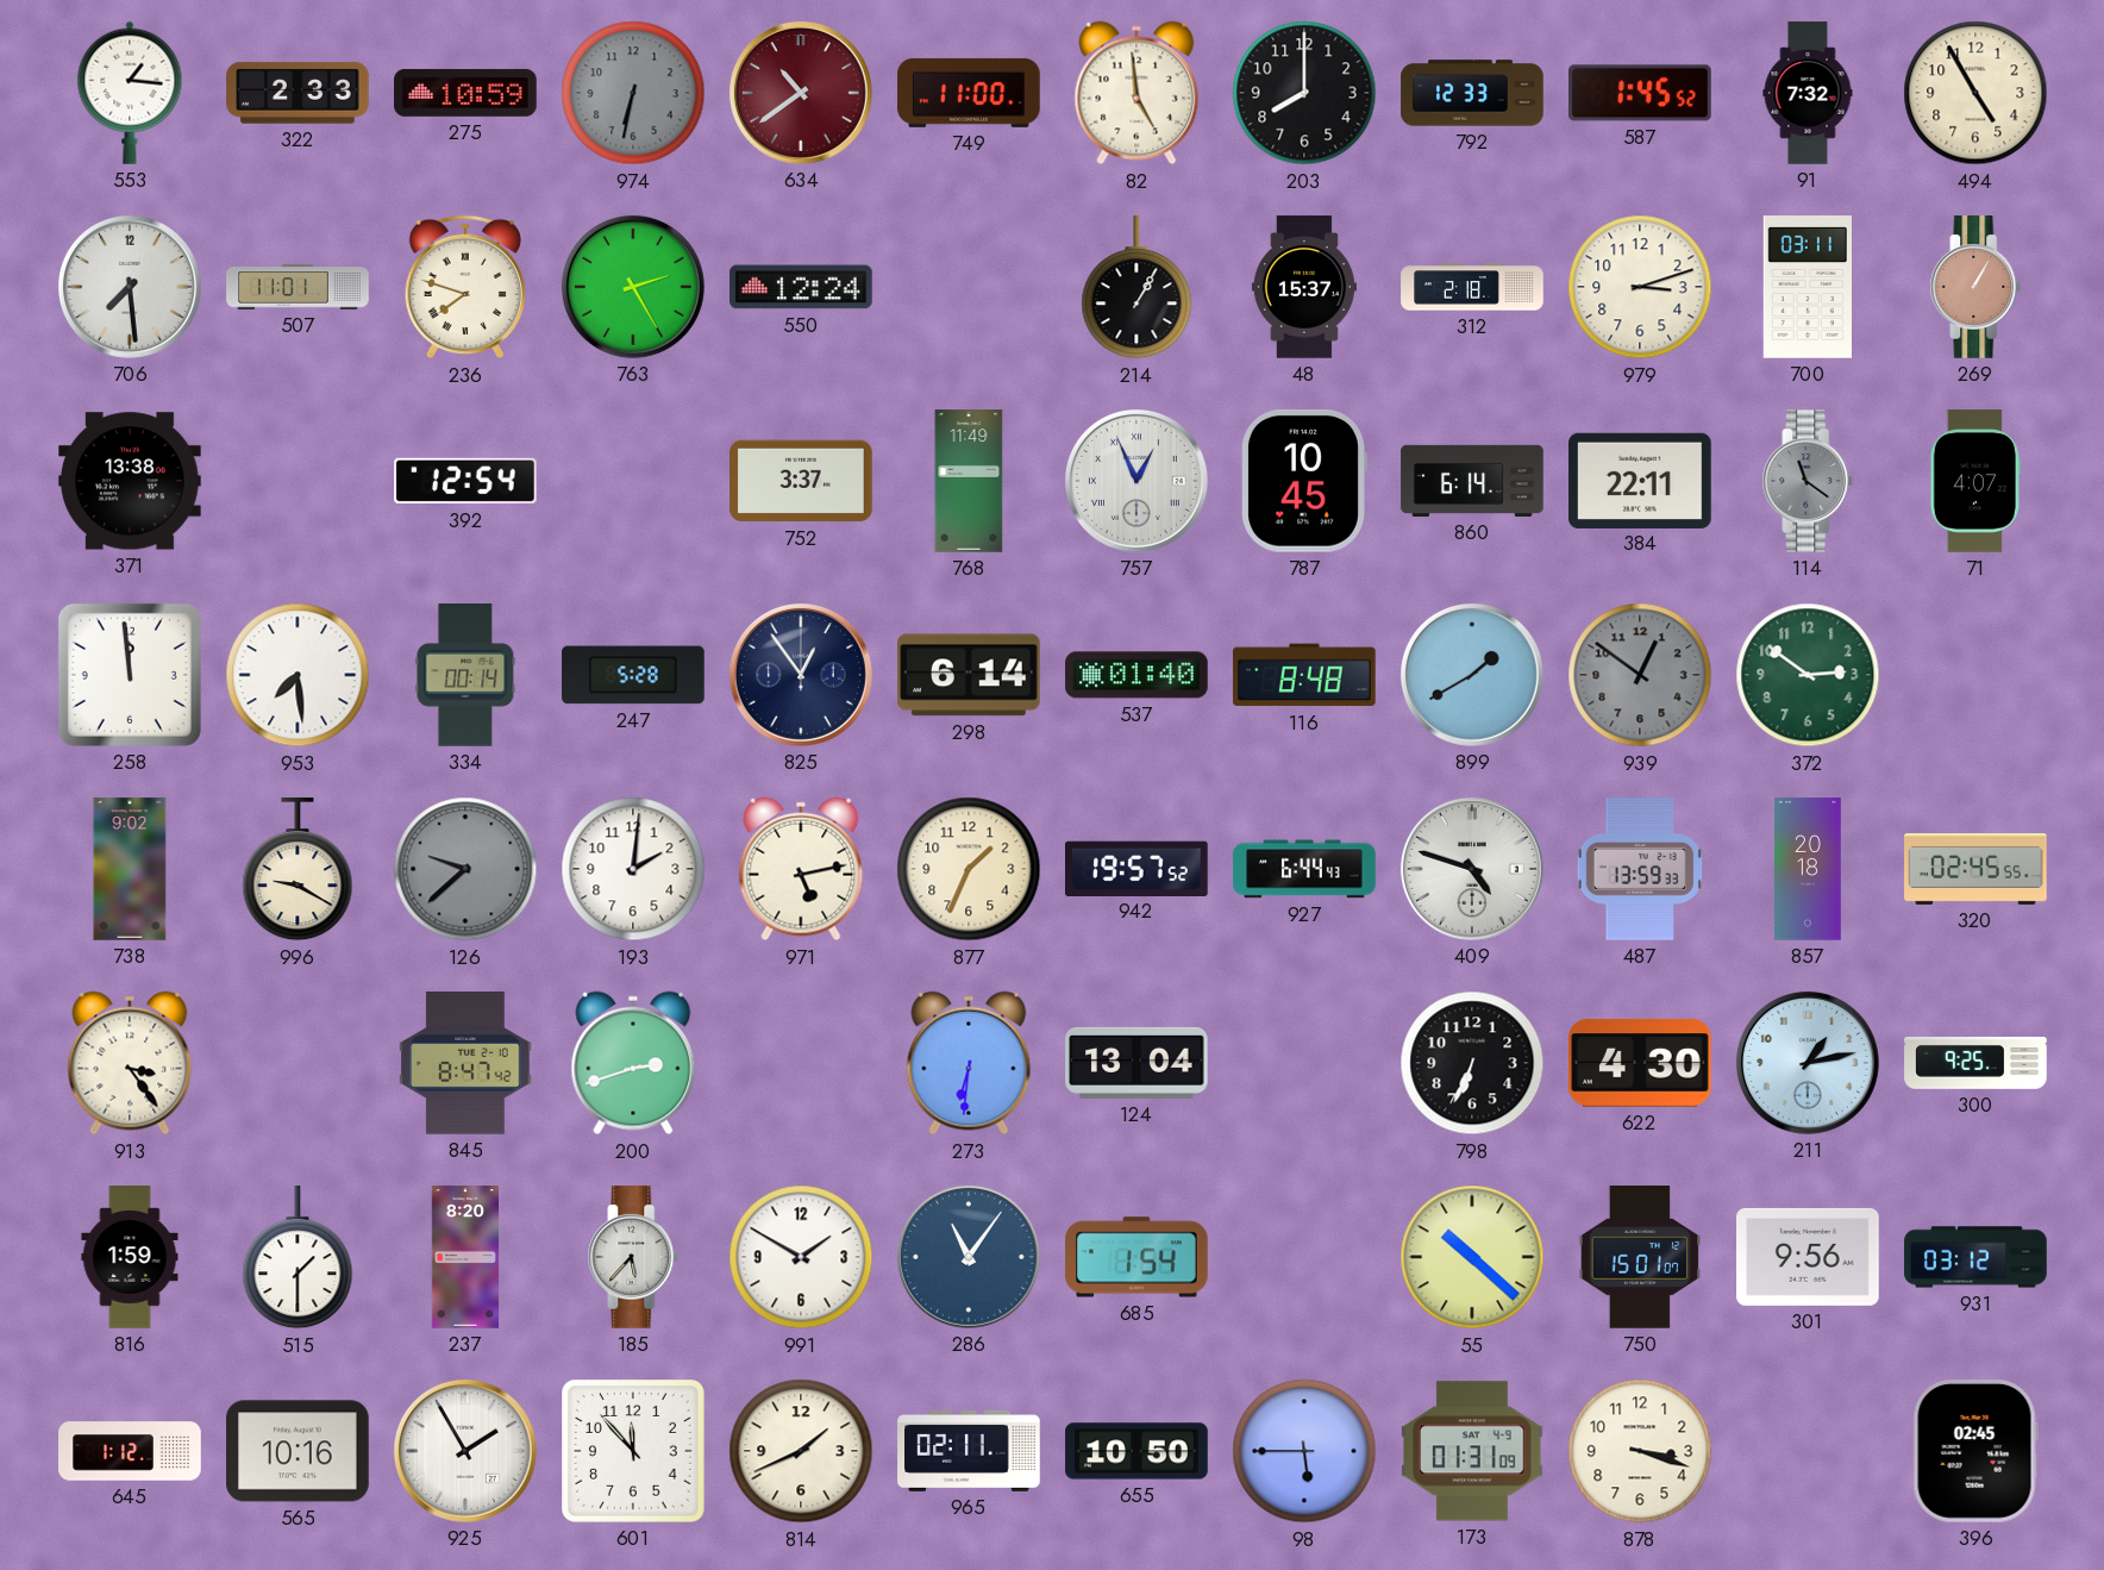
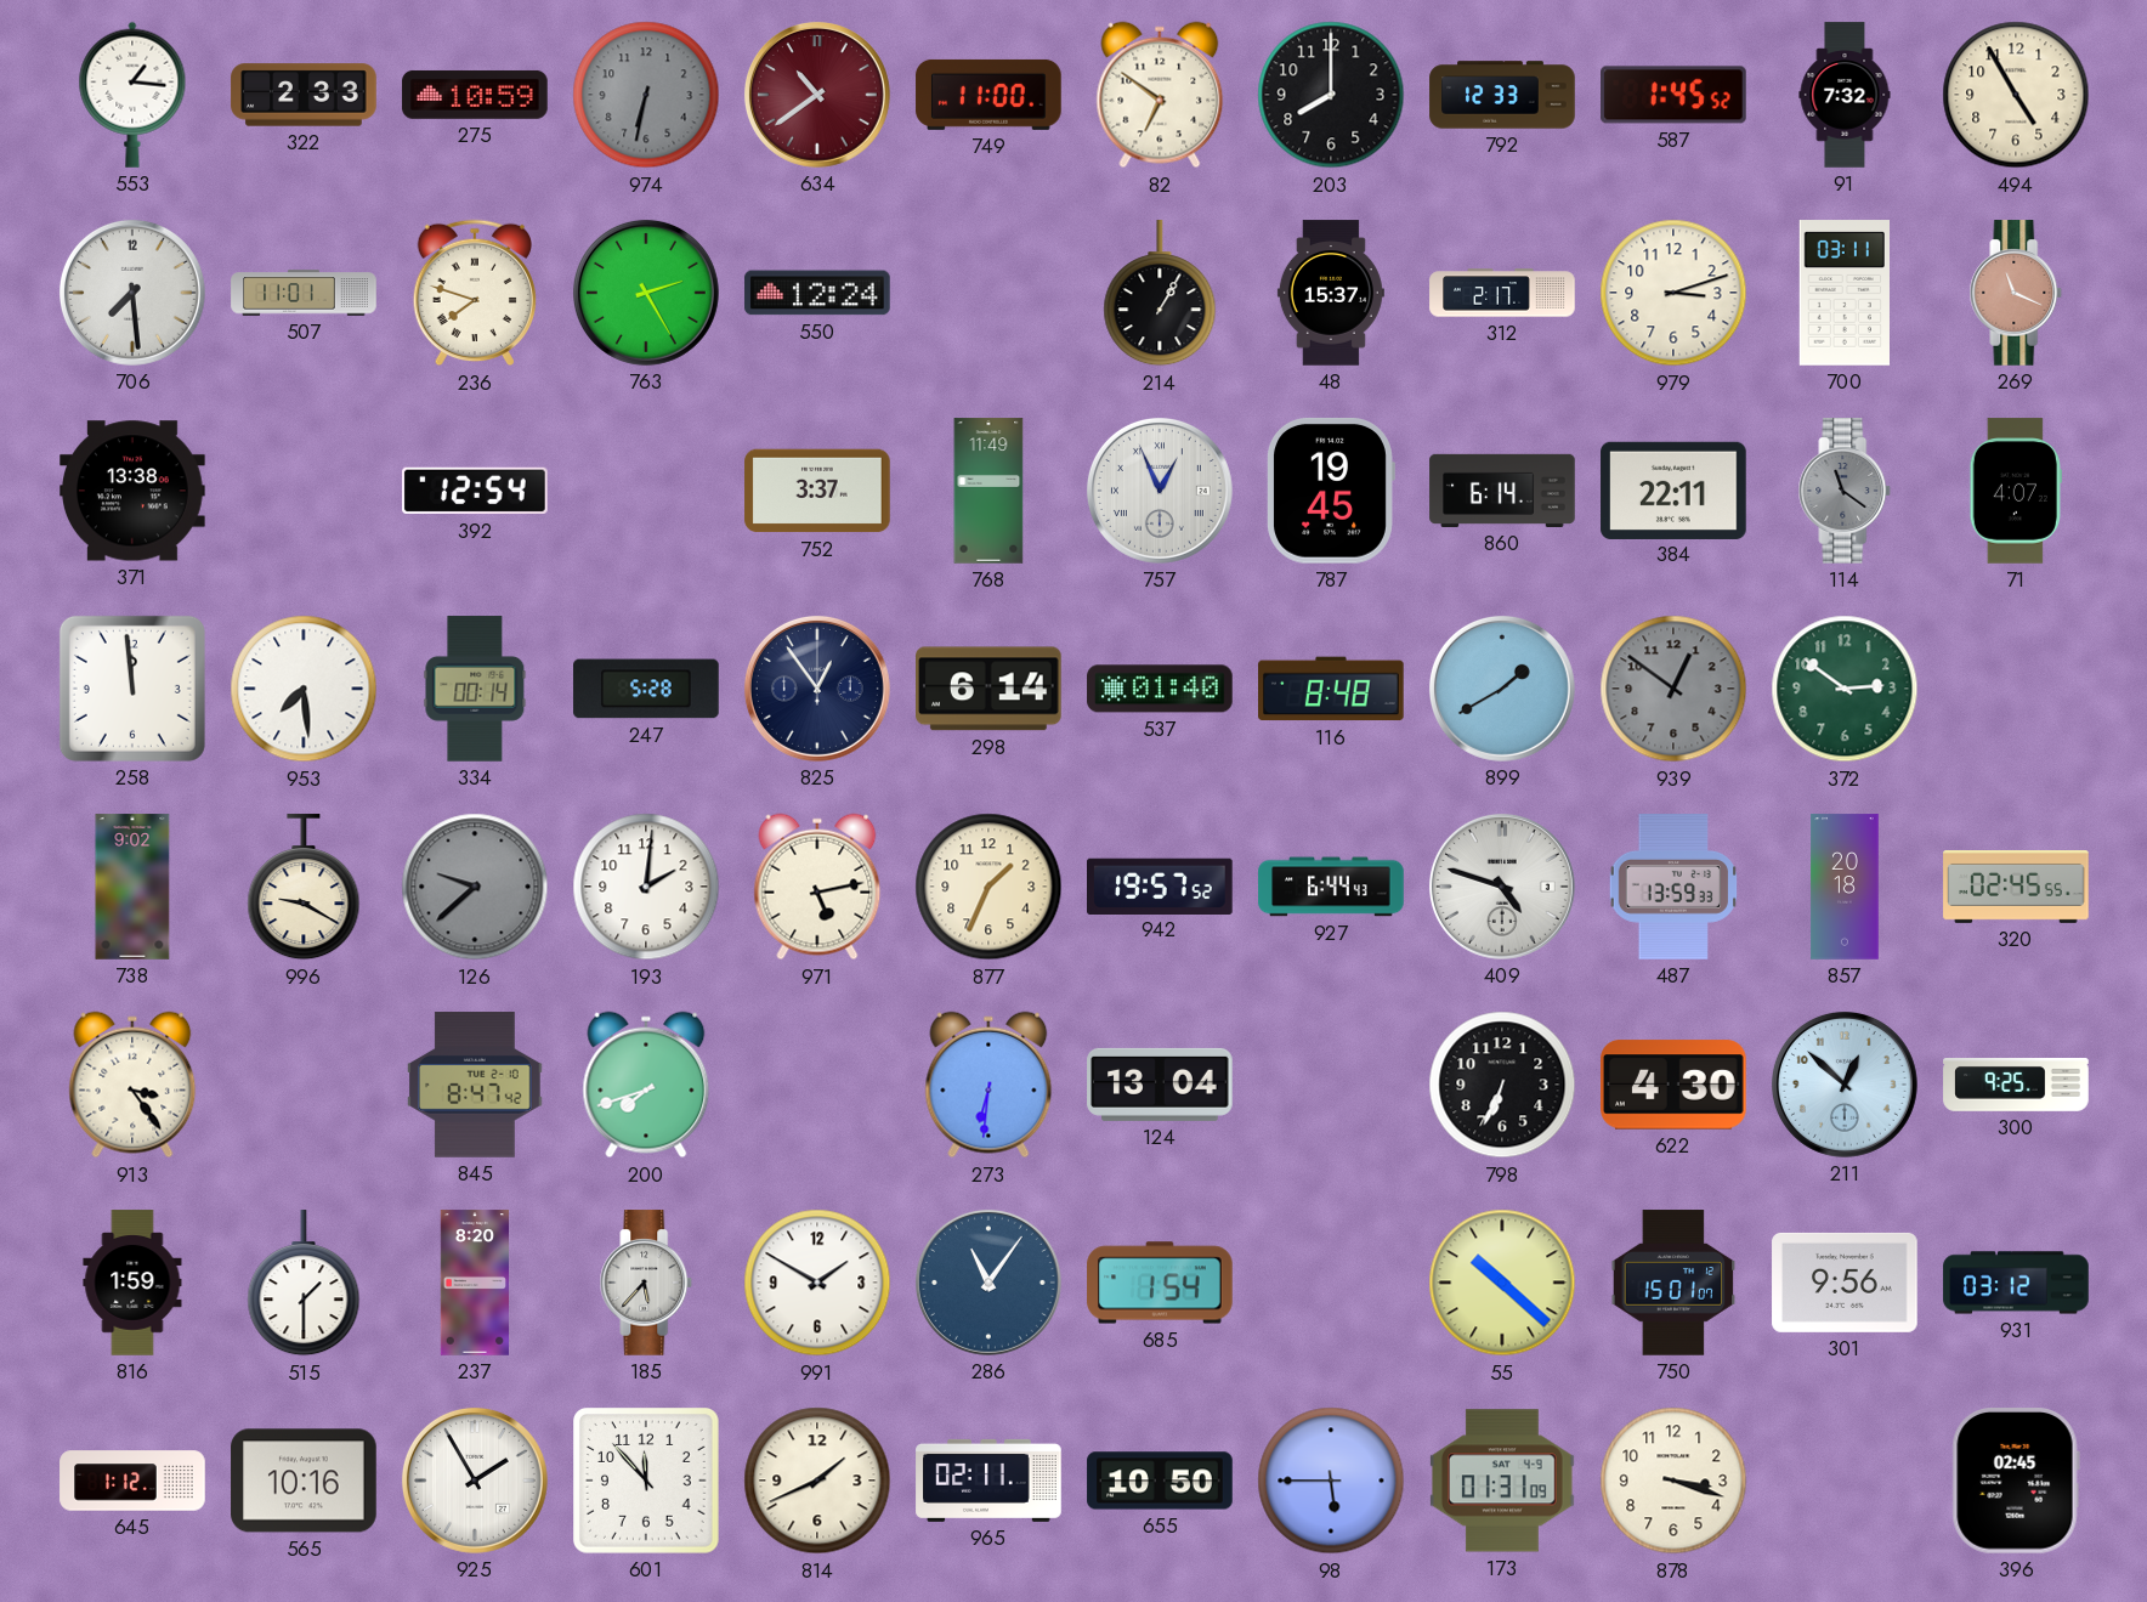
82: 4:59 -> 6:51
312: 2:18 -> 2:17
269: 1:05 -> 11:19
787: 10:45 -> 19:45
200: 2:42 -> 7:42
211: 1:13 -> 12:52
